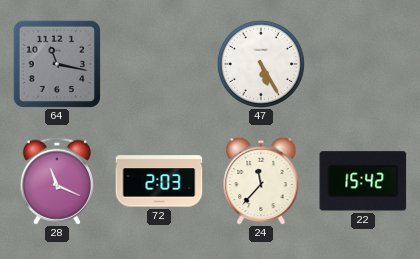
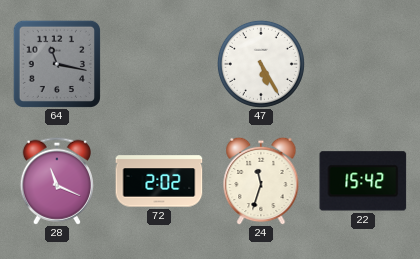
72: 2:03 -> 2:02
24: 11:37 -> 11:33
